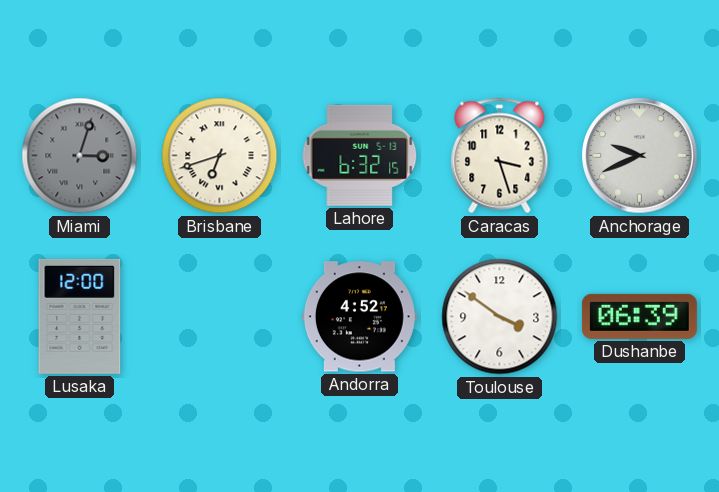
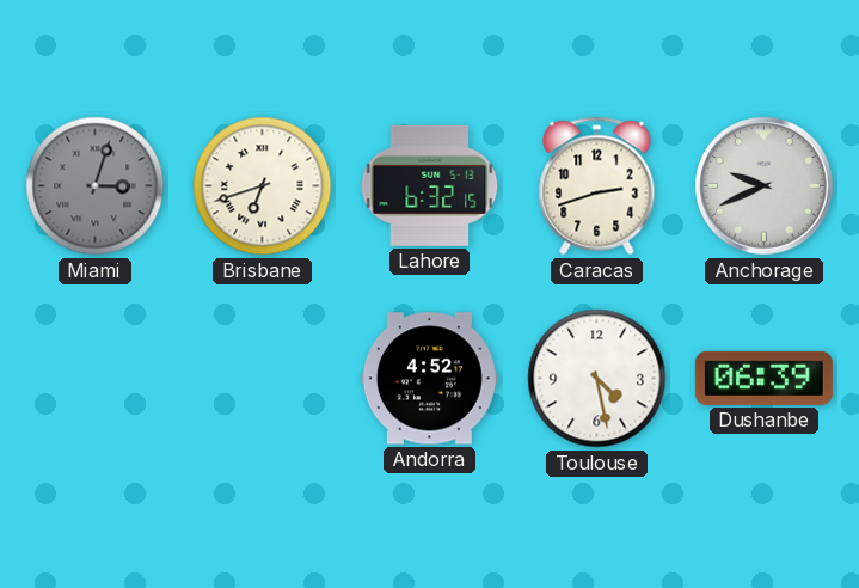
Caracas: 3:27 -> 2:42
Lusaka: 12:00 -> none
Toulouse: 3:51 -> 4:28
